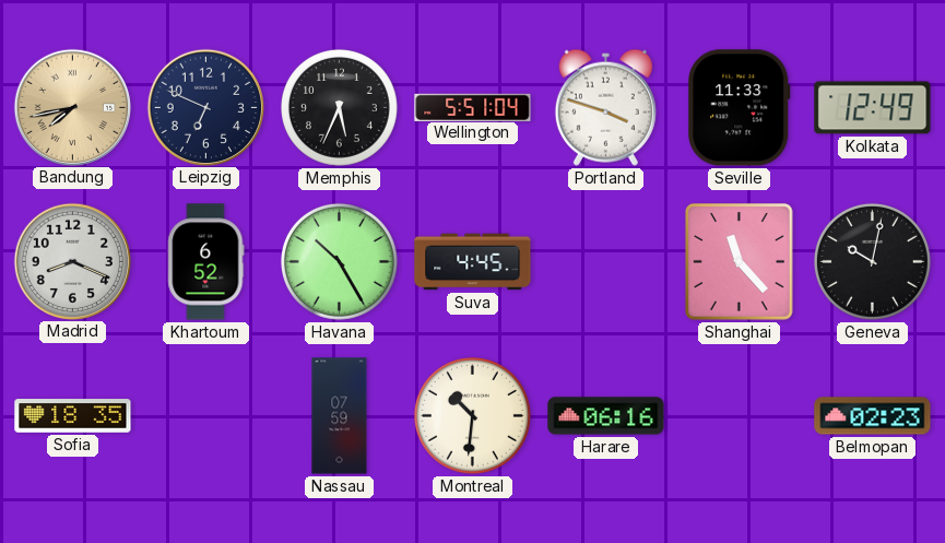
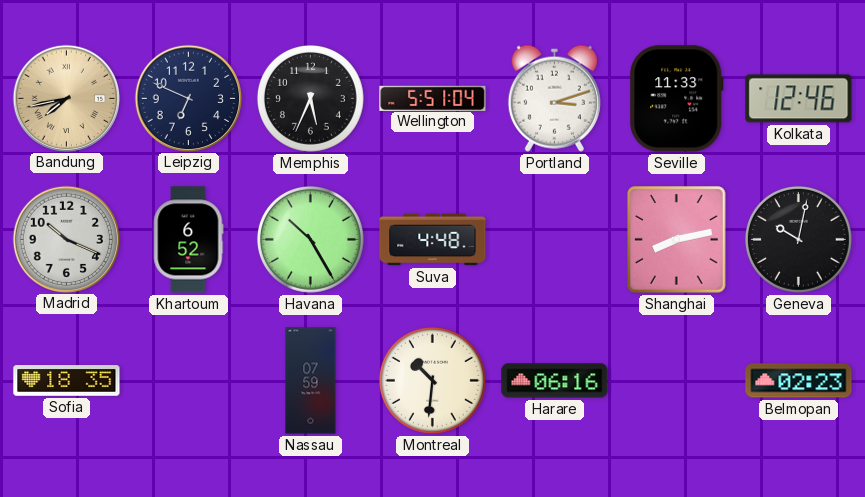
Portland: 3:48 -> 3:12
Kolkata: 12:49 -> 12:46
Madrid: 8:19 -> 10:19
Suva: 4:45 -> 4:48
Shanghai: 11:23 -> 8:13
